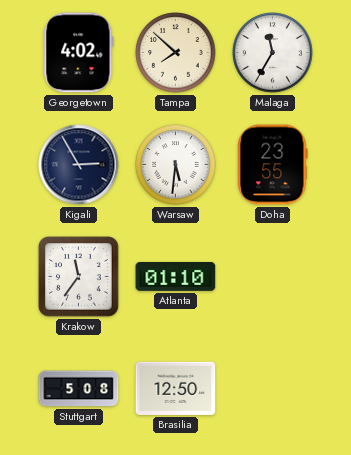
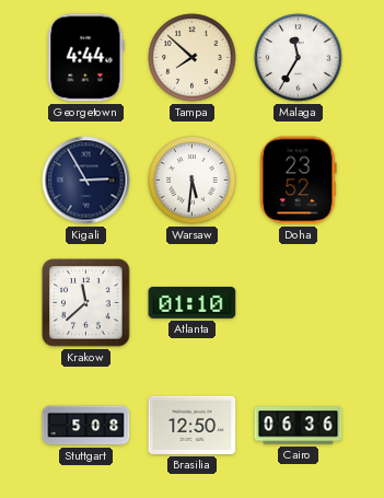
Georgetown: 4:02 -> 4:44
Doha: 23:55 -> 23:52
Krakow: 11:36 -> 11:38
Cairo: none -> 06:36
